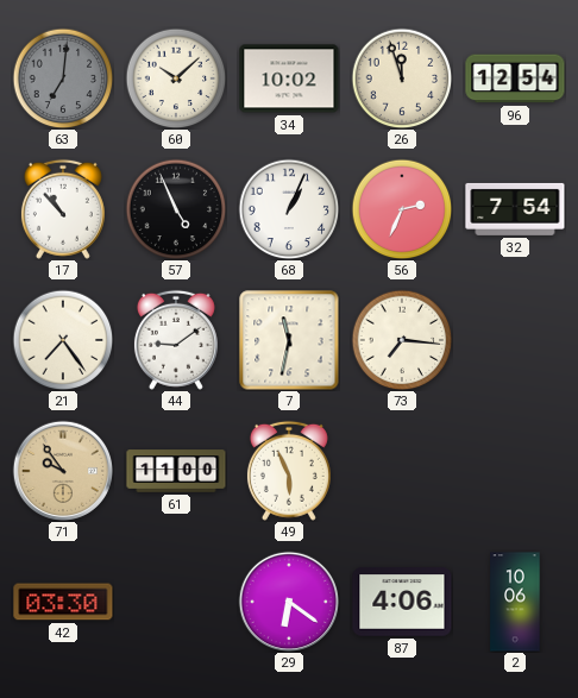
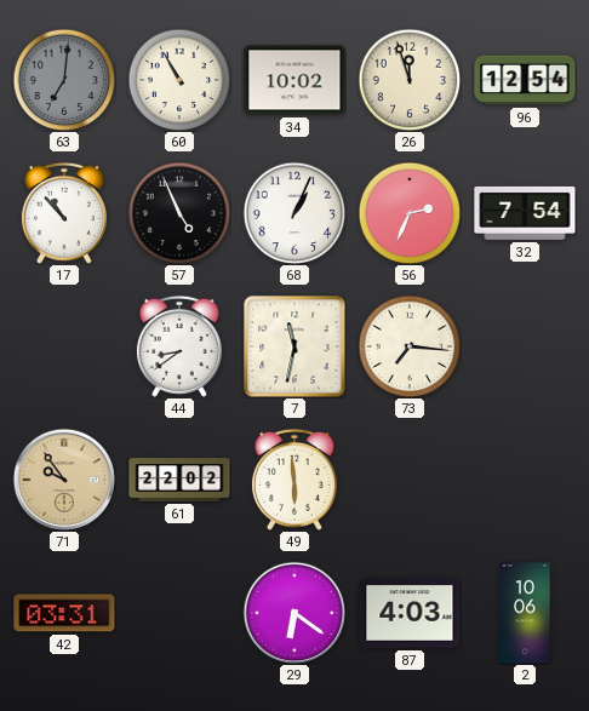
60: 10:08 -> 10:55
21: 7:24 -> none
44: 9:09 -> 8:39
61: 11:00 -> 22:02
49: 5:56 -> 5:59
42: 03:30 -> 03:31
87: 4:06 -> 4:03
